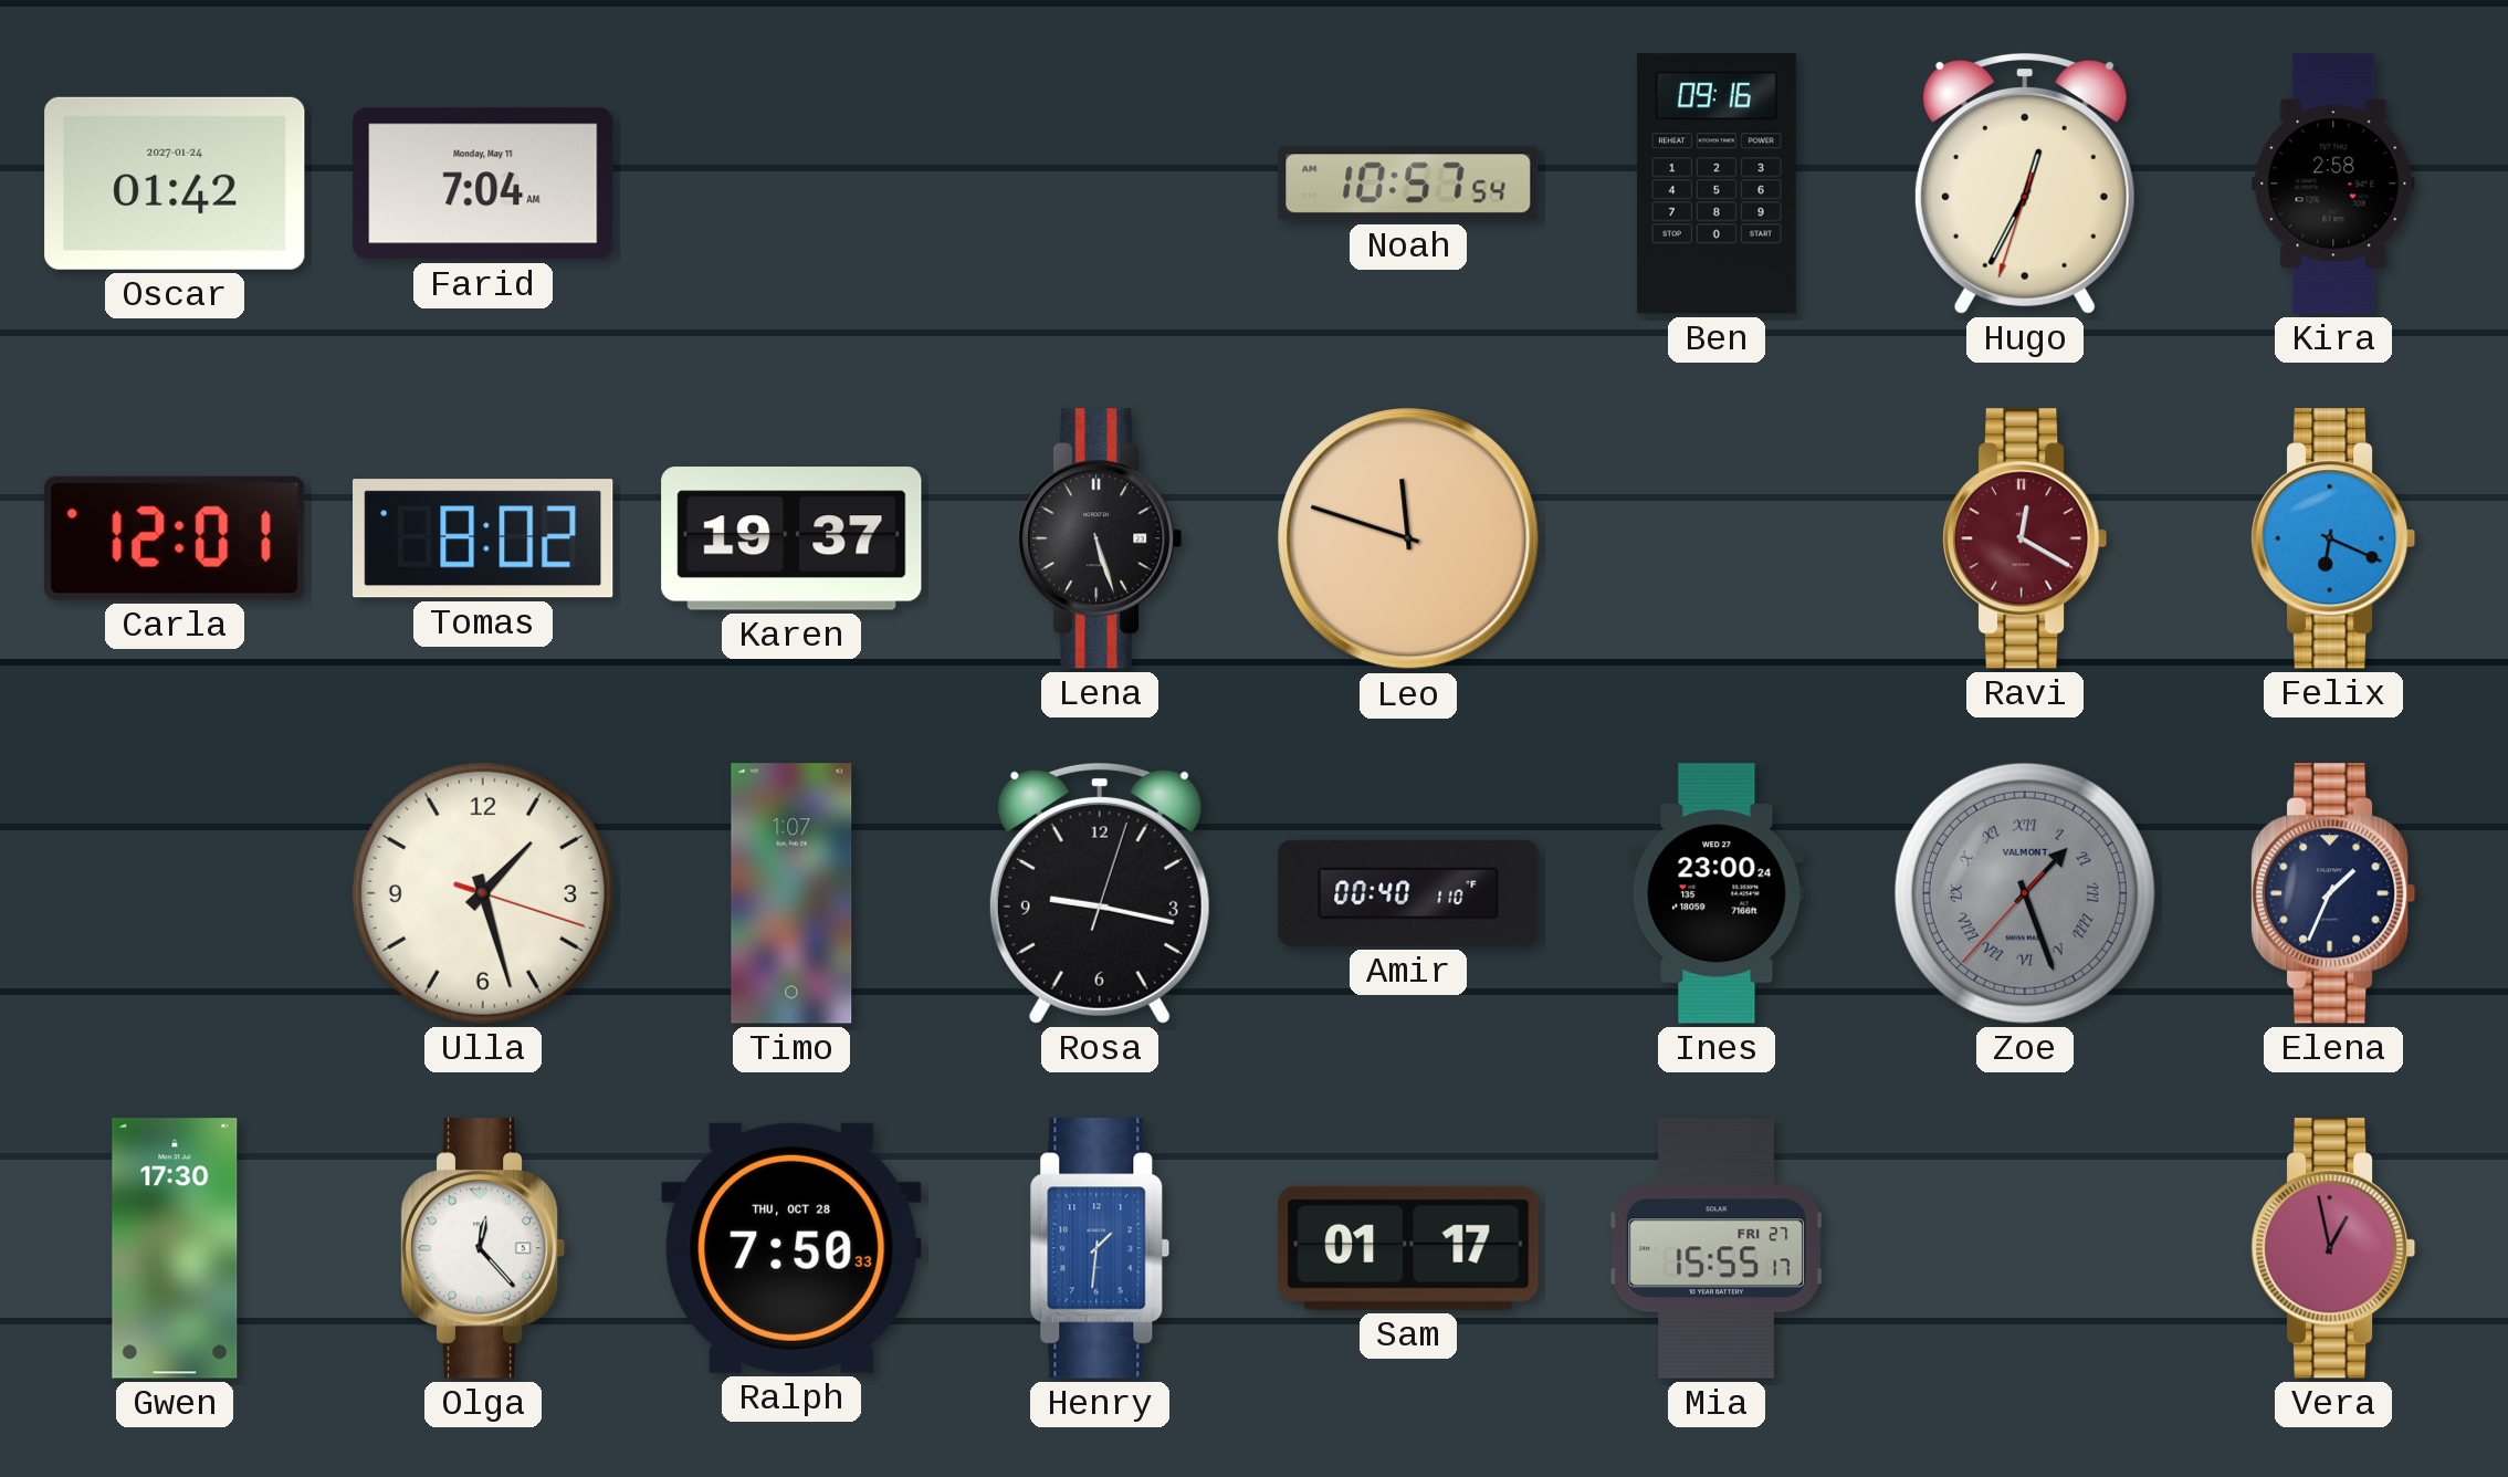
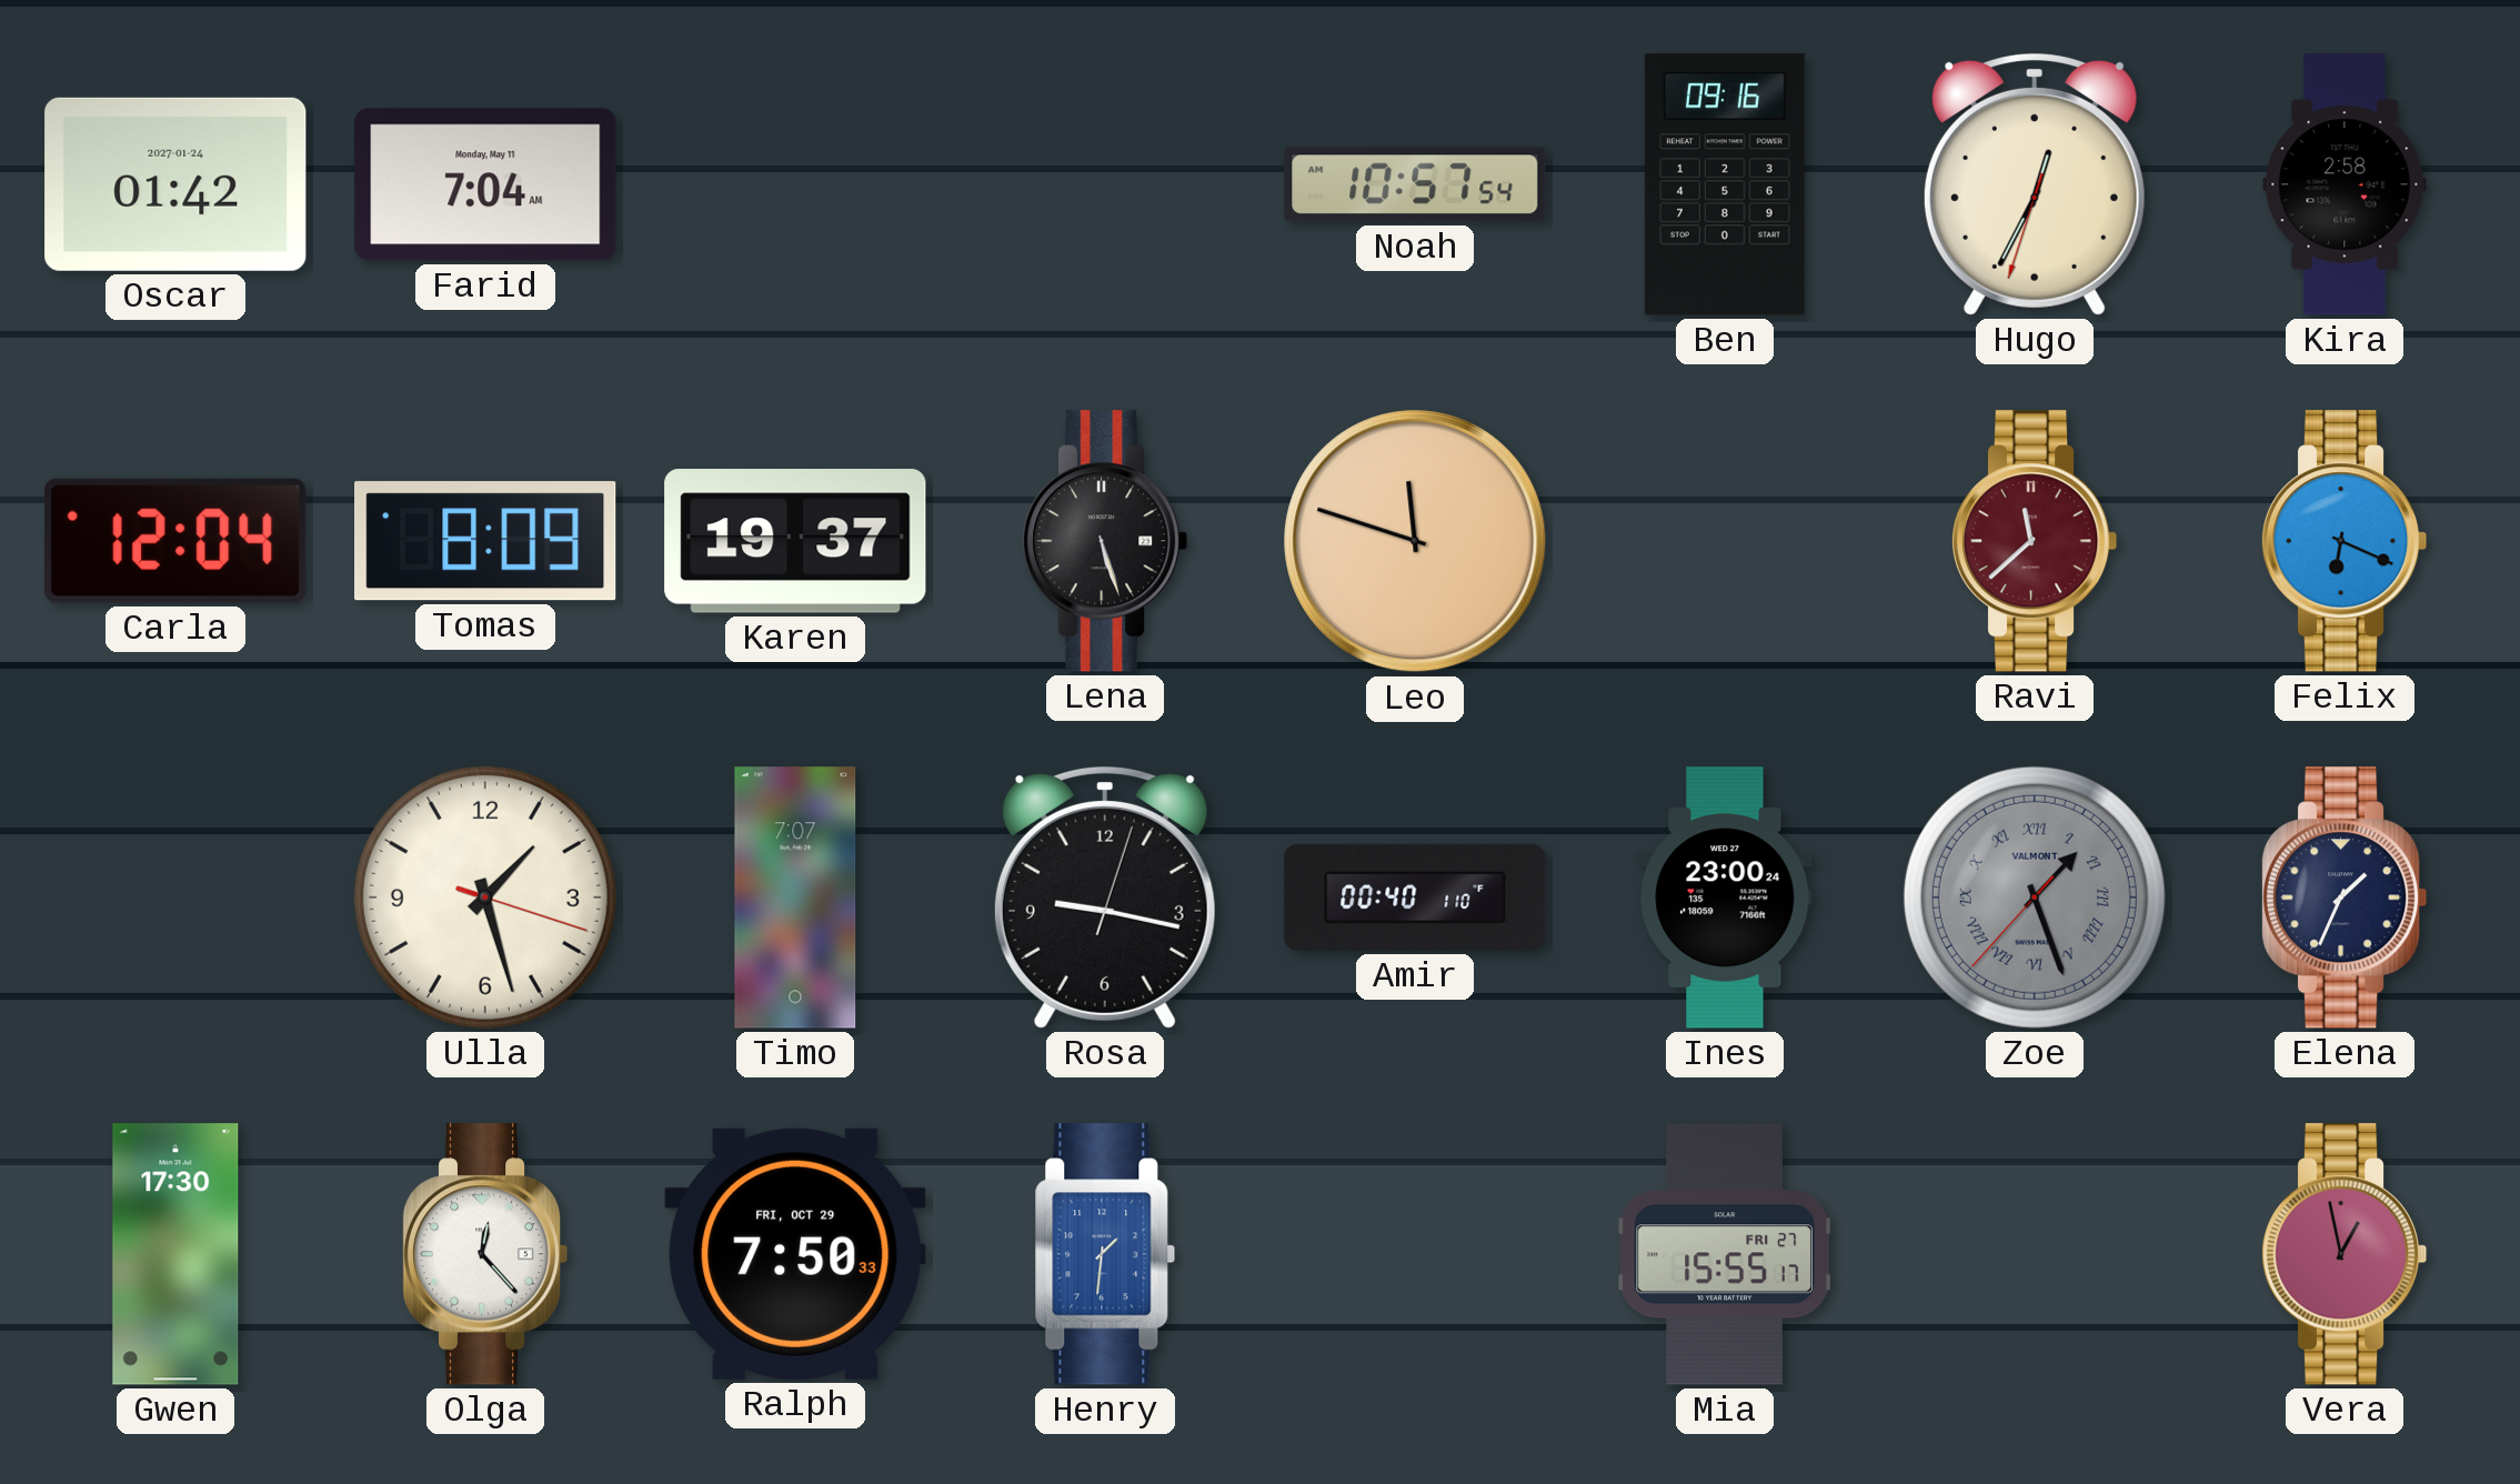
Carla: 12:01 -> 12:04
Tomas: 8:02 -> 8:09
Ravi: 12:20 -> 11:38
Timo: 1:07 -> 7:07
Ralph date: THU, OCT 28 -> FRI, OCT 29
Sam: 01:17 -> none
